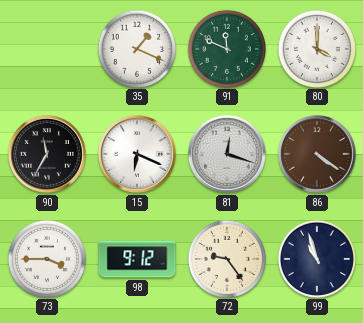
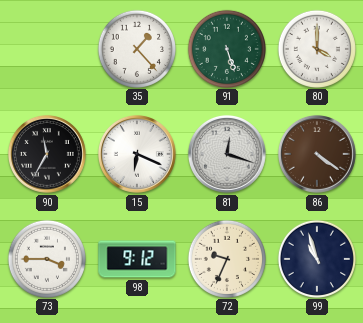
35: 1:19 -> 1:23
91: 11:49 -> 5:27
72: 9:24 -> 9:34
